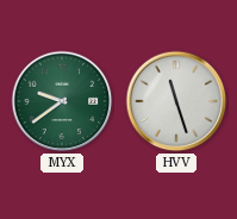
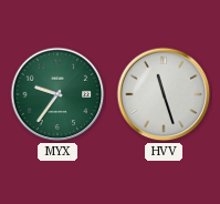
MYX: 9:39 -> 9:36
